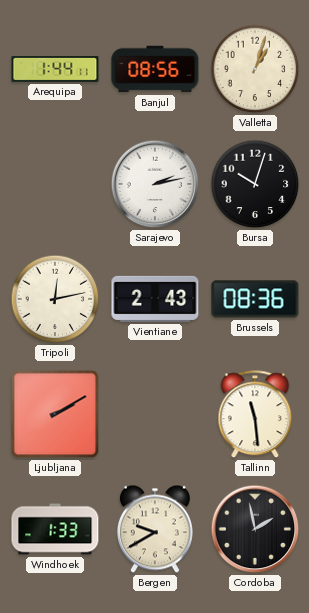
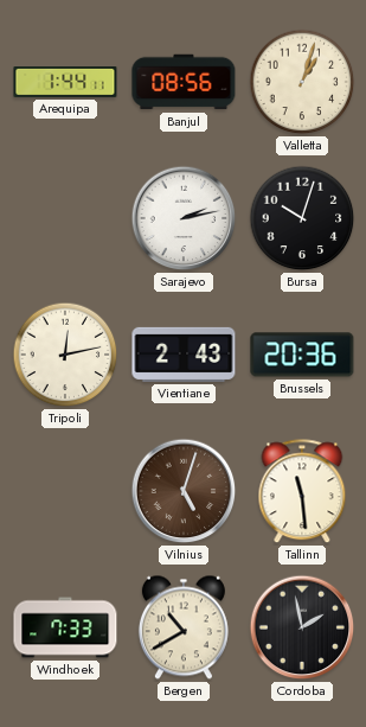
Brussels: 08:36 -> 20:36
Ljubljana: 2:10 -> none
Vilnius: none -> 5:03
Windhoek: 1:33 -> 7:33
Bergen: 9:40 -> 10:40
